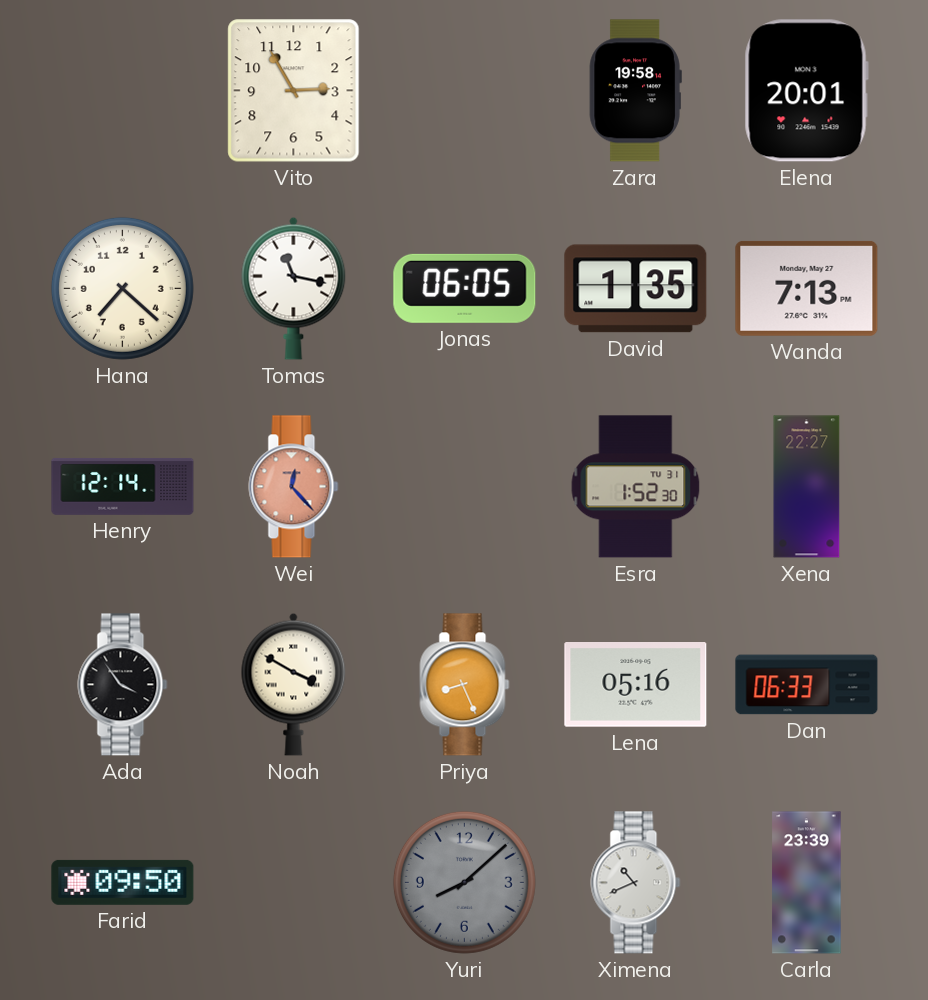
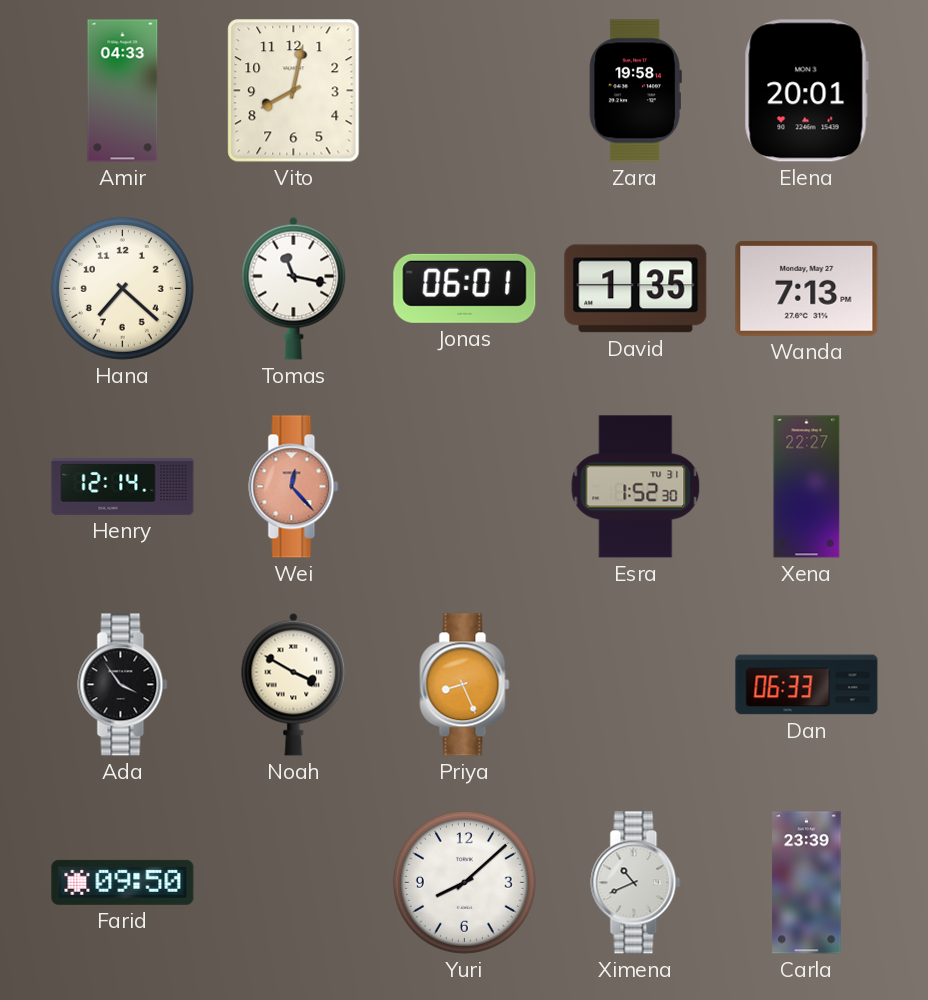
Amir: none -> 04:33
Vito: 2:55 -> 8:02
Jonas: 06:05 -> 06:01
Lena: 05:16 -> none
Yuri dial: grey -> white
